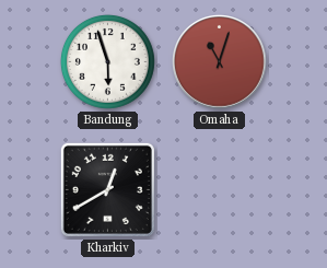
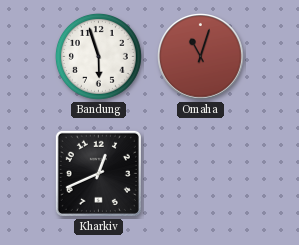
Kharkiv: 12:40 -> 12:41
